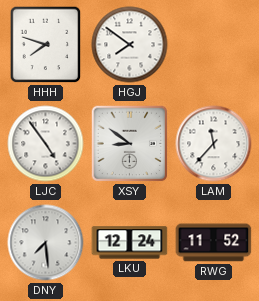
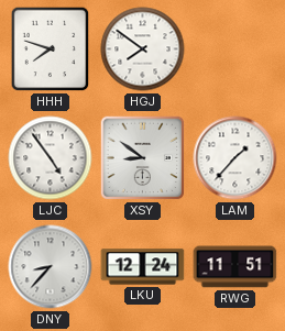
LAM: 11:37 -> 1:37
DNY: 7:29 -> 8:37
RWG: 11:52 -> 11:51
